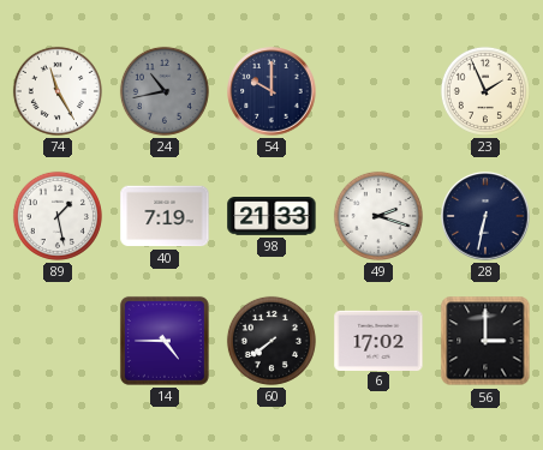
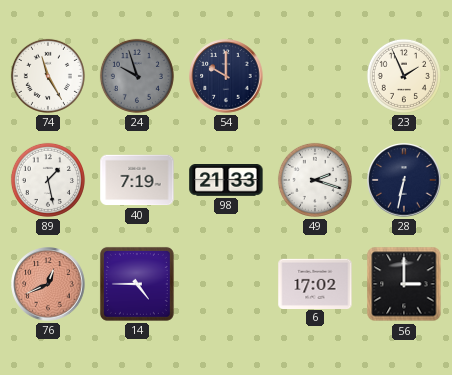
24: 10:43 -> 9:57
76: none -> 12:41
60: 7:39 -> none
